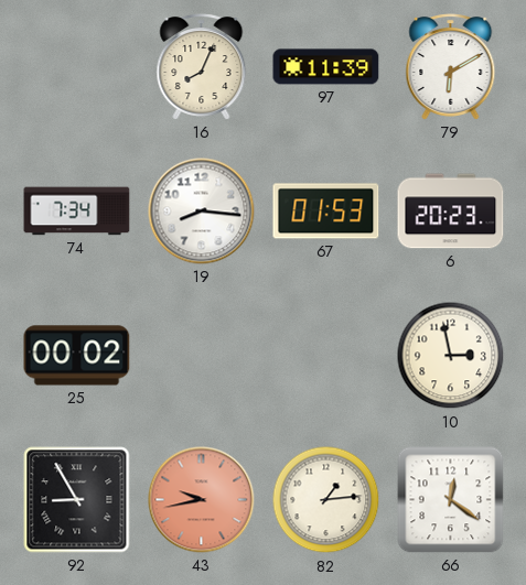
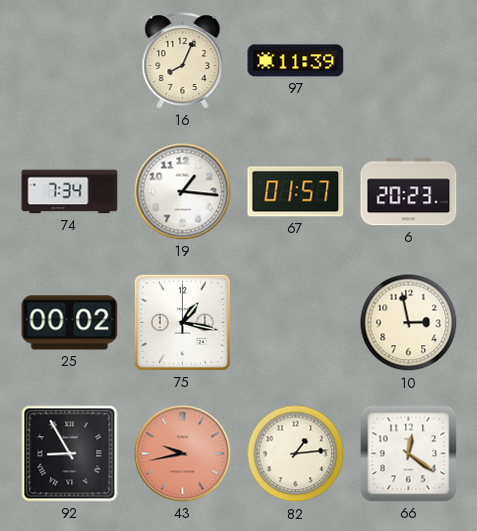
79: 6:10 -> none
19: 8:16 -> 1:16
67: 01:53 -> 01:57
75: none -> 1:17
